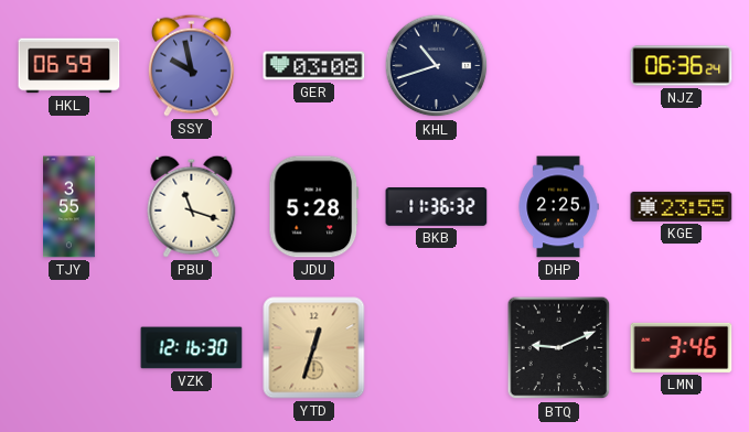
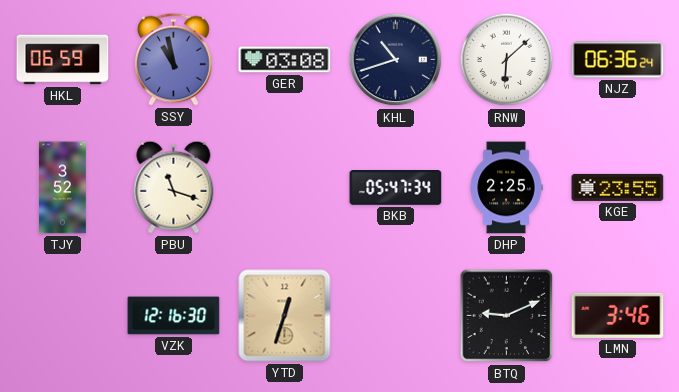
SSY: 9:58 -> 10:58
RNW: none -> 6:08
TJY: 3:55 -> 3:52
JDU: 5:28 -> none
BKB: 11:36 -> 05:47
